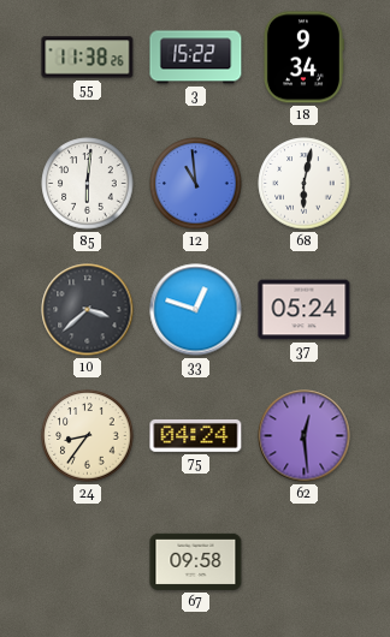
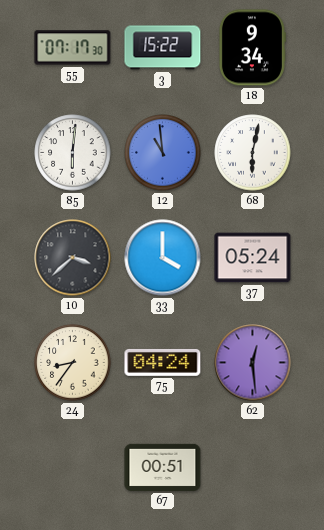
55: 11:38 -> 07:17
33: 12:48 -> 4:00
67: 09:58 -> 00:51
